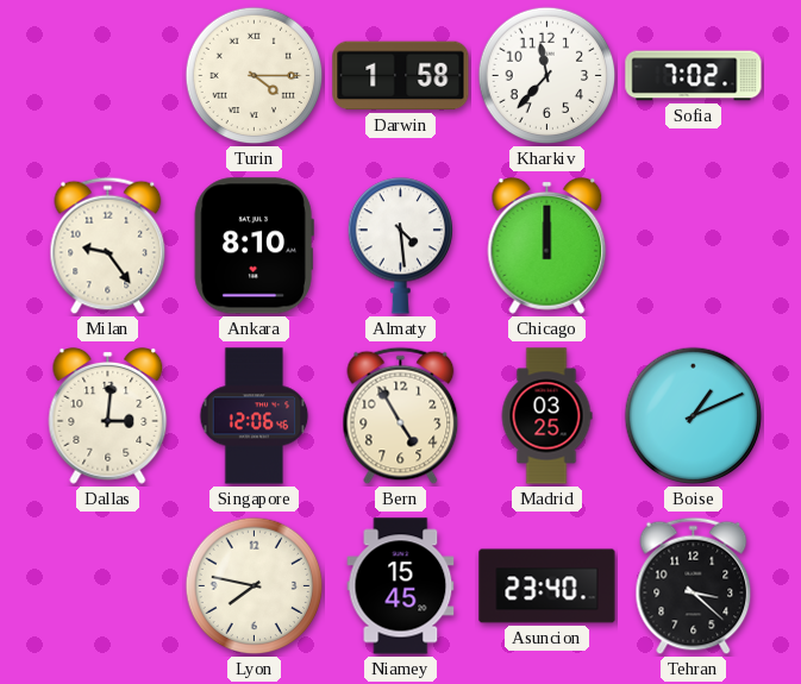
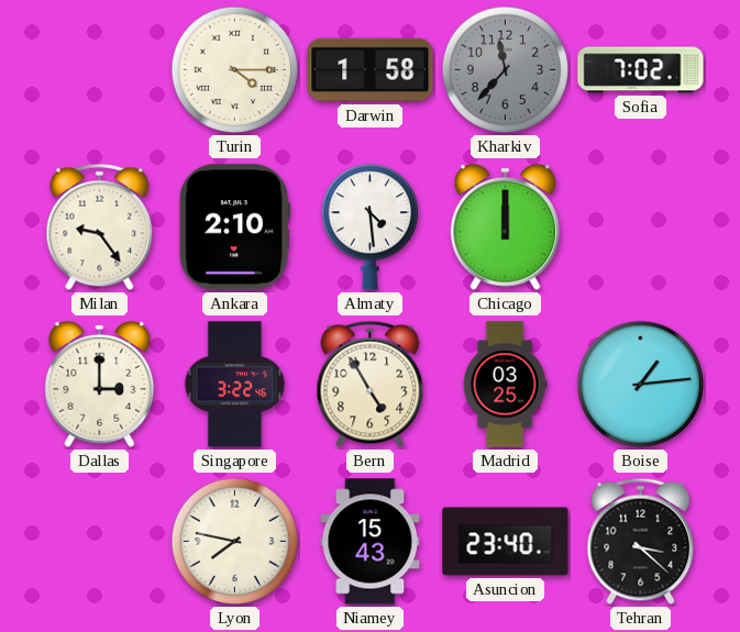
Kharkiv dial: white -> grey
Ankara: 8:10 -> 2:10
Dallas: 3:01 -> 3:00
Singapore: 12:06 -> 3:22
Boise: 1:11 -> 1:14
Niamey: 15:45 -> 15:43
